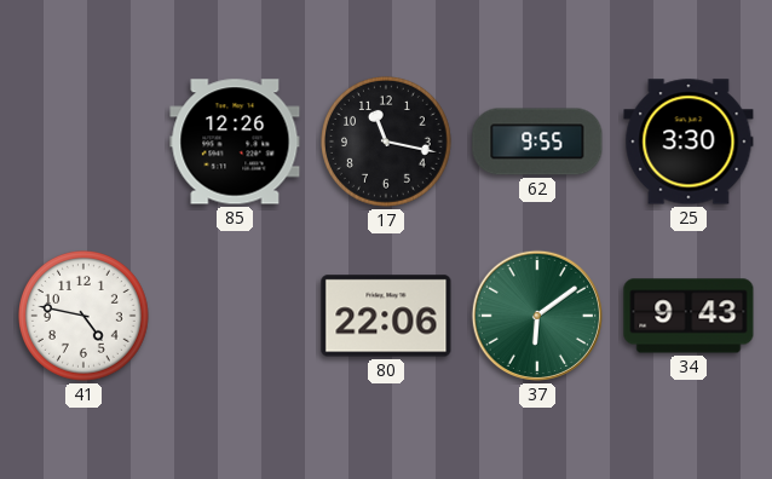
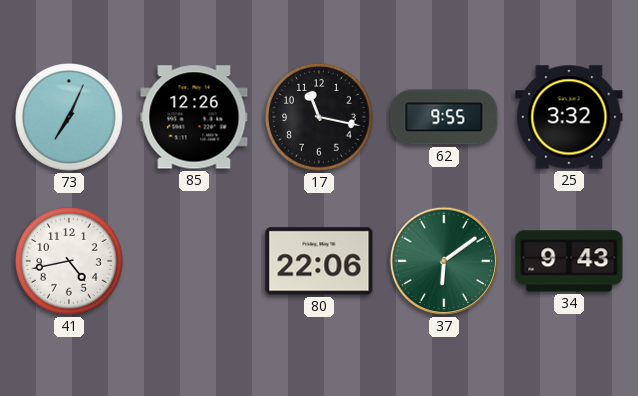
73: none -> 7:04
25: 3:30 -> 3:32
41: 4:47 -> 4:43
